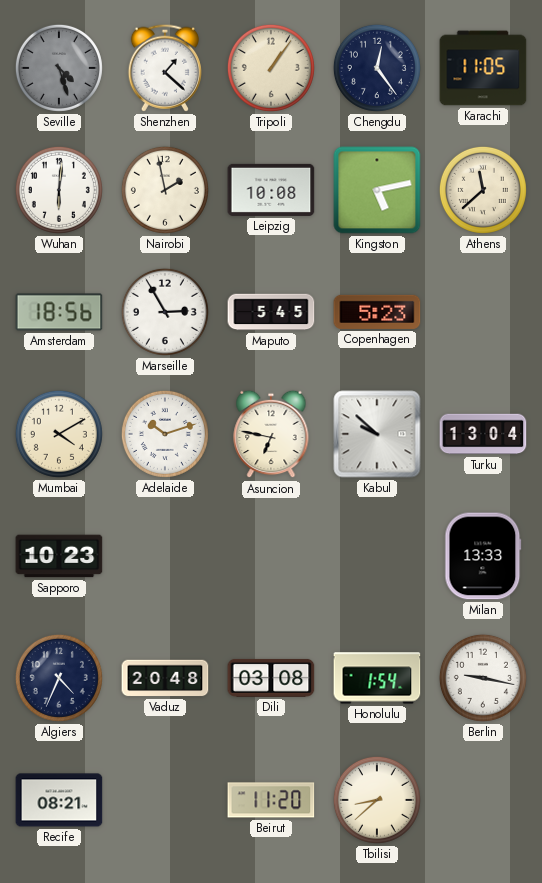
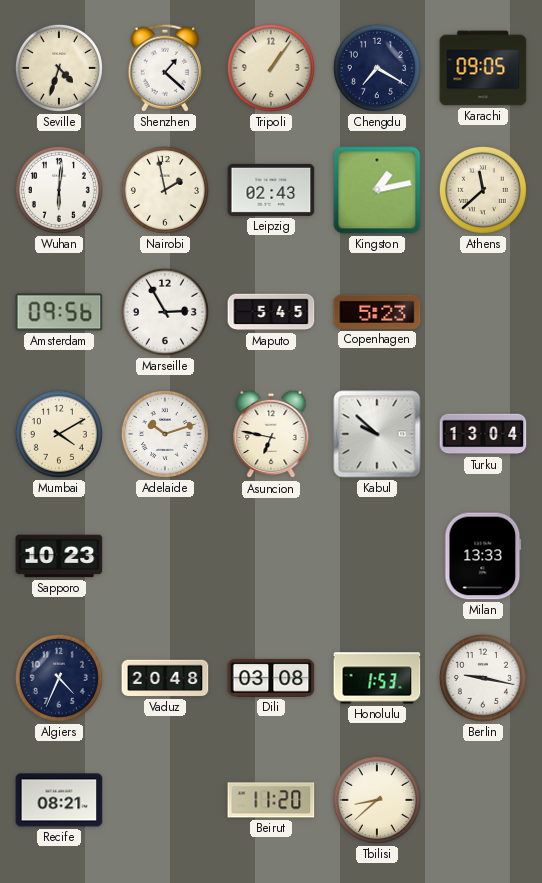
Seville: 4:27 -> 4:33
Seville dial: grey -> cream
Chengdu: 12:24 -> 7:20
Karachi: 11:05 -> 09:05
Leipzig: 10:08 -> 02:43
Kingston: 5:13 -> 1:13
Amsterdam: 18:56 -> 09:56
Honolulu: 1:54 -> 1:53
